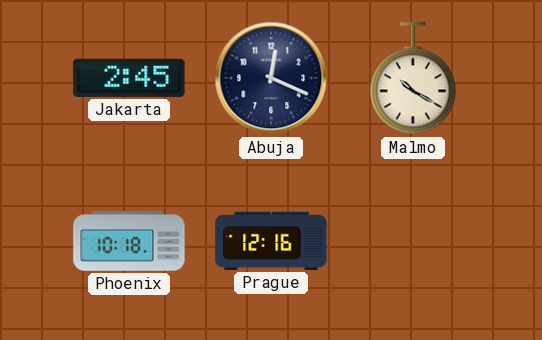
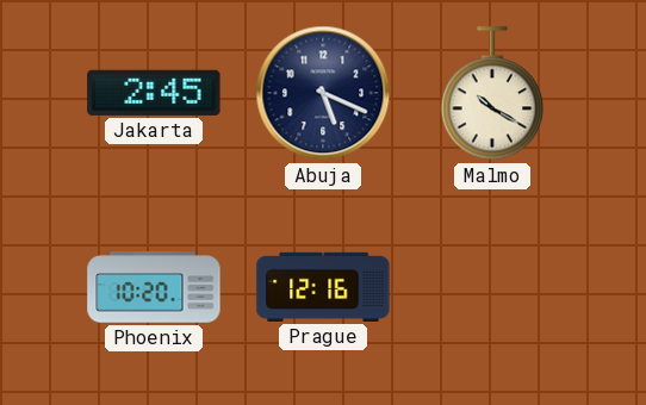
Abuja: 12:19 -> 5:19
Phoenix: 10:18 -> 10:20
